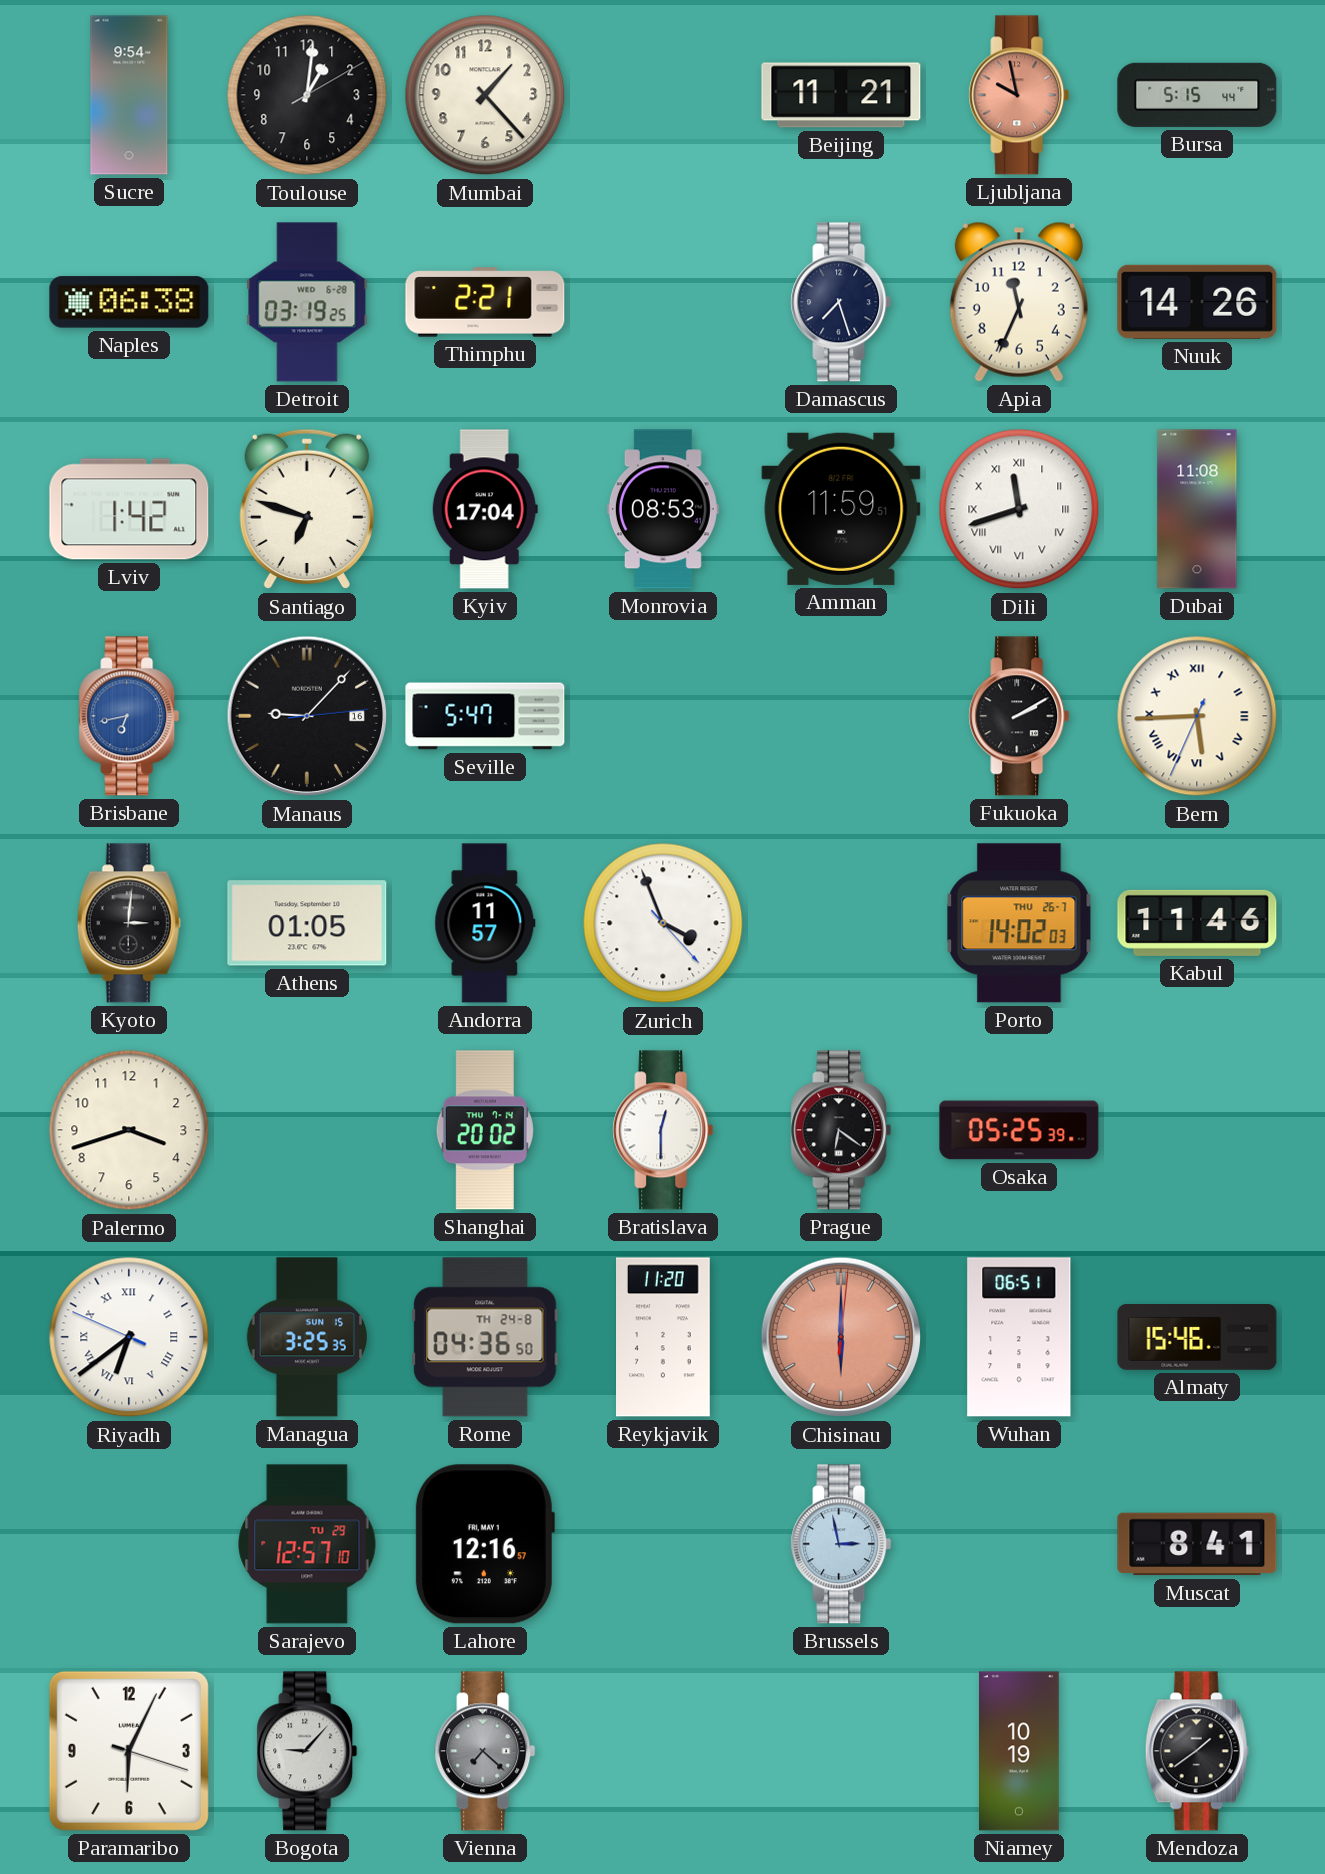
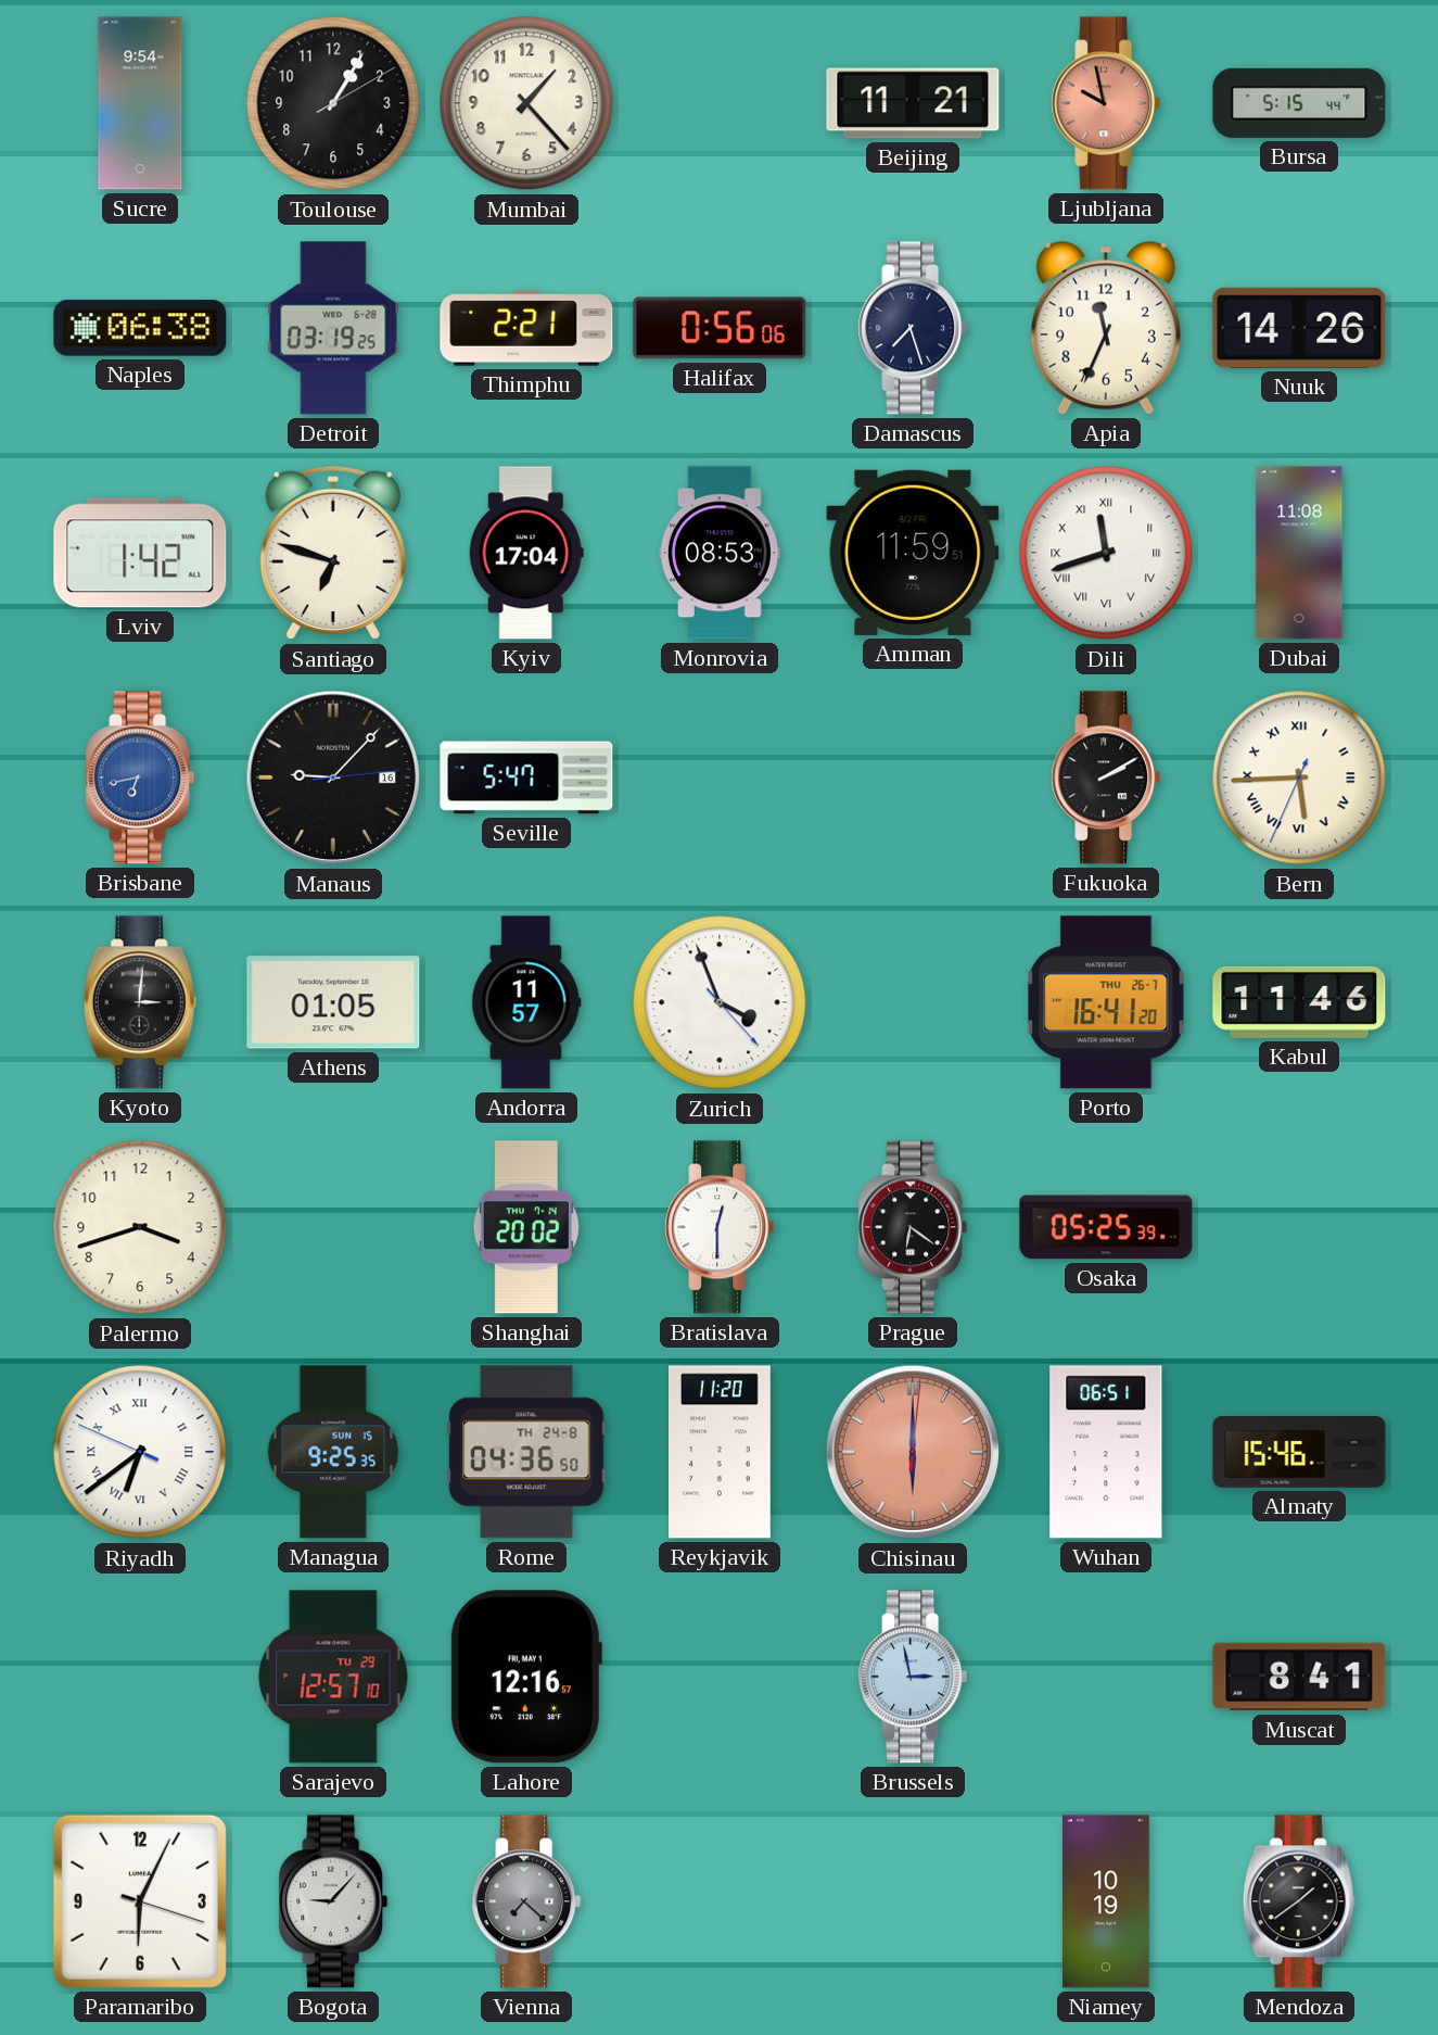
Toulouse: 1:01 -> 1:05
Halifax: none -> 0:56
Porto: 14:02 -> 16:41
Managua: 3:25 -> 9:25
